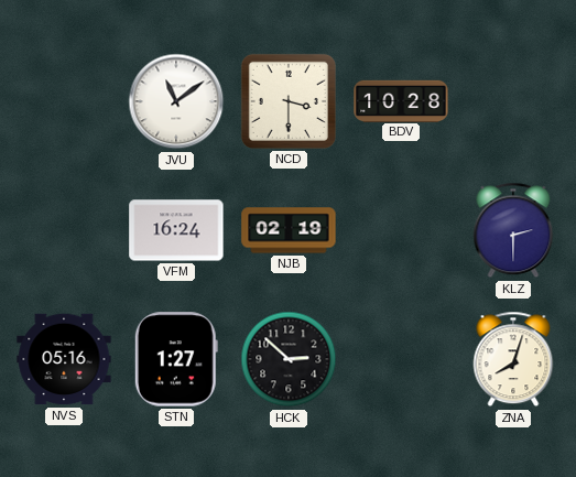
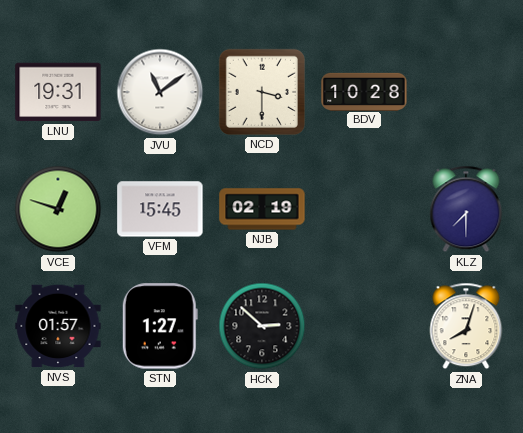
LNU: none -> 19:31
VCE: none -> 12:48
VFM: 16:24 -> 15:45
KLZ: 2:30 -> 7:30
NVS: 05:16 -> 01:57
